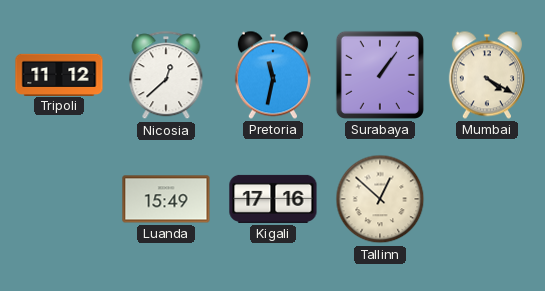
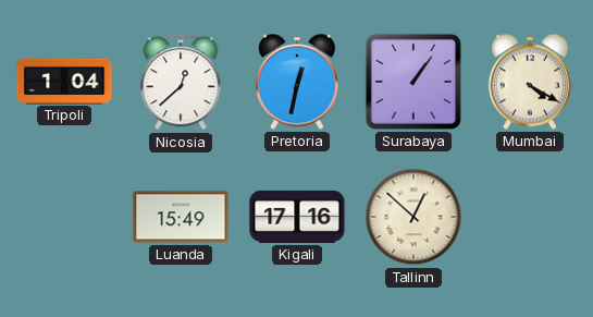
Tripoli: 11:12 -> 1:04
Pretoria: 11:32 -> 12:32
